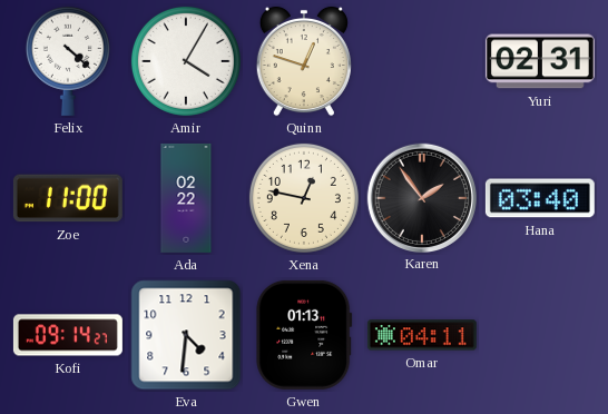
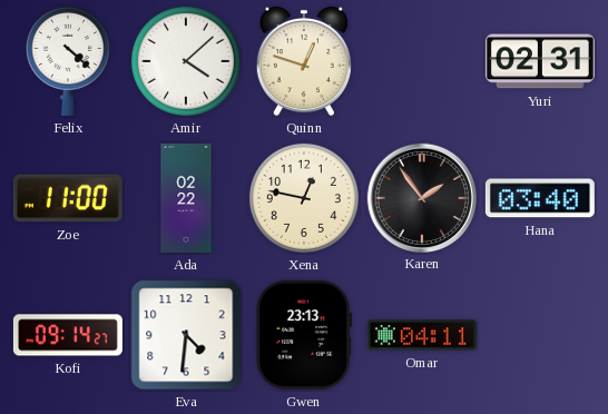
Amir: 4:05 -> 4:08
Gwen: 01:13 -> 23:13
